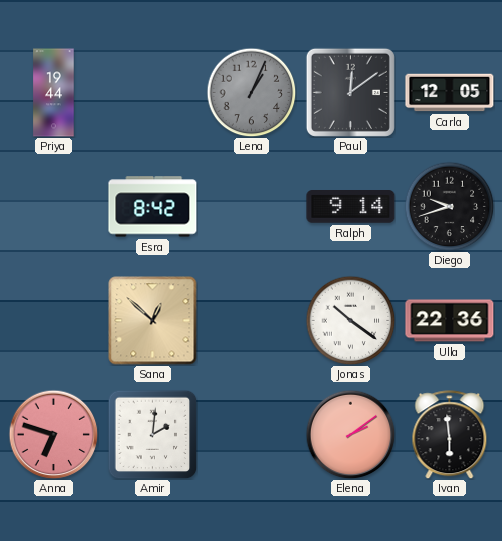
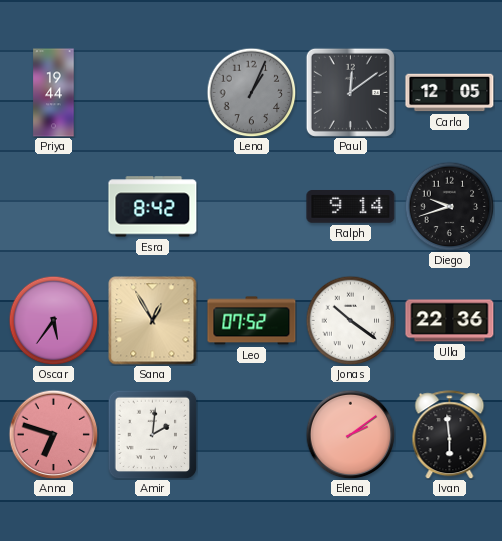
Oscar: none -> 5:36
Sana: 12:52 -> 12:55
Leo: none -> 07:52
